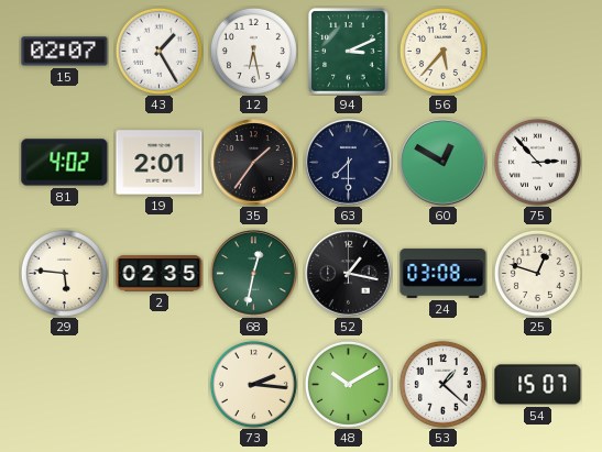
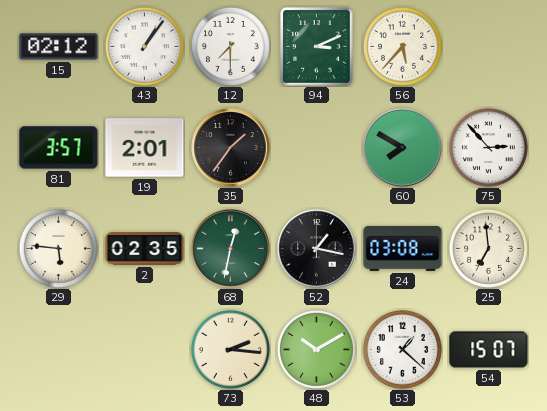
15: 02:07 -> 02:12
43: 1:25 -> 1:06
12: 6:28 -> 7:30
81: 4:02 -> 3:57
63: 7:30 -> none
60: 12:50 -> 7:50
25: 12:48 -> 6:59
